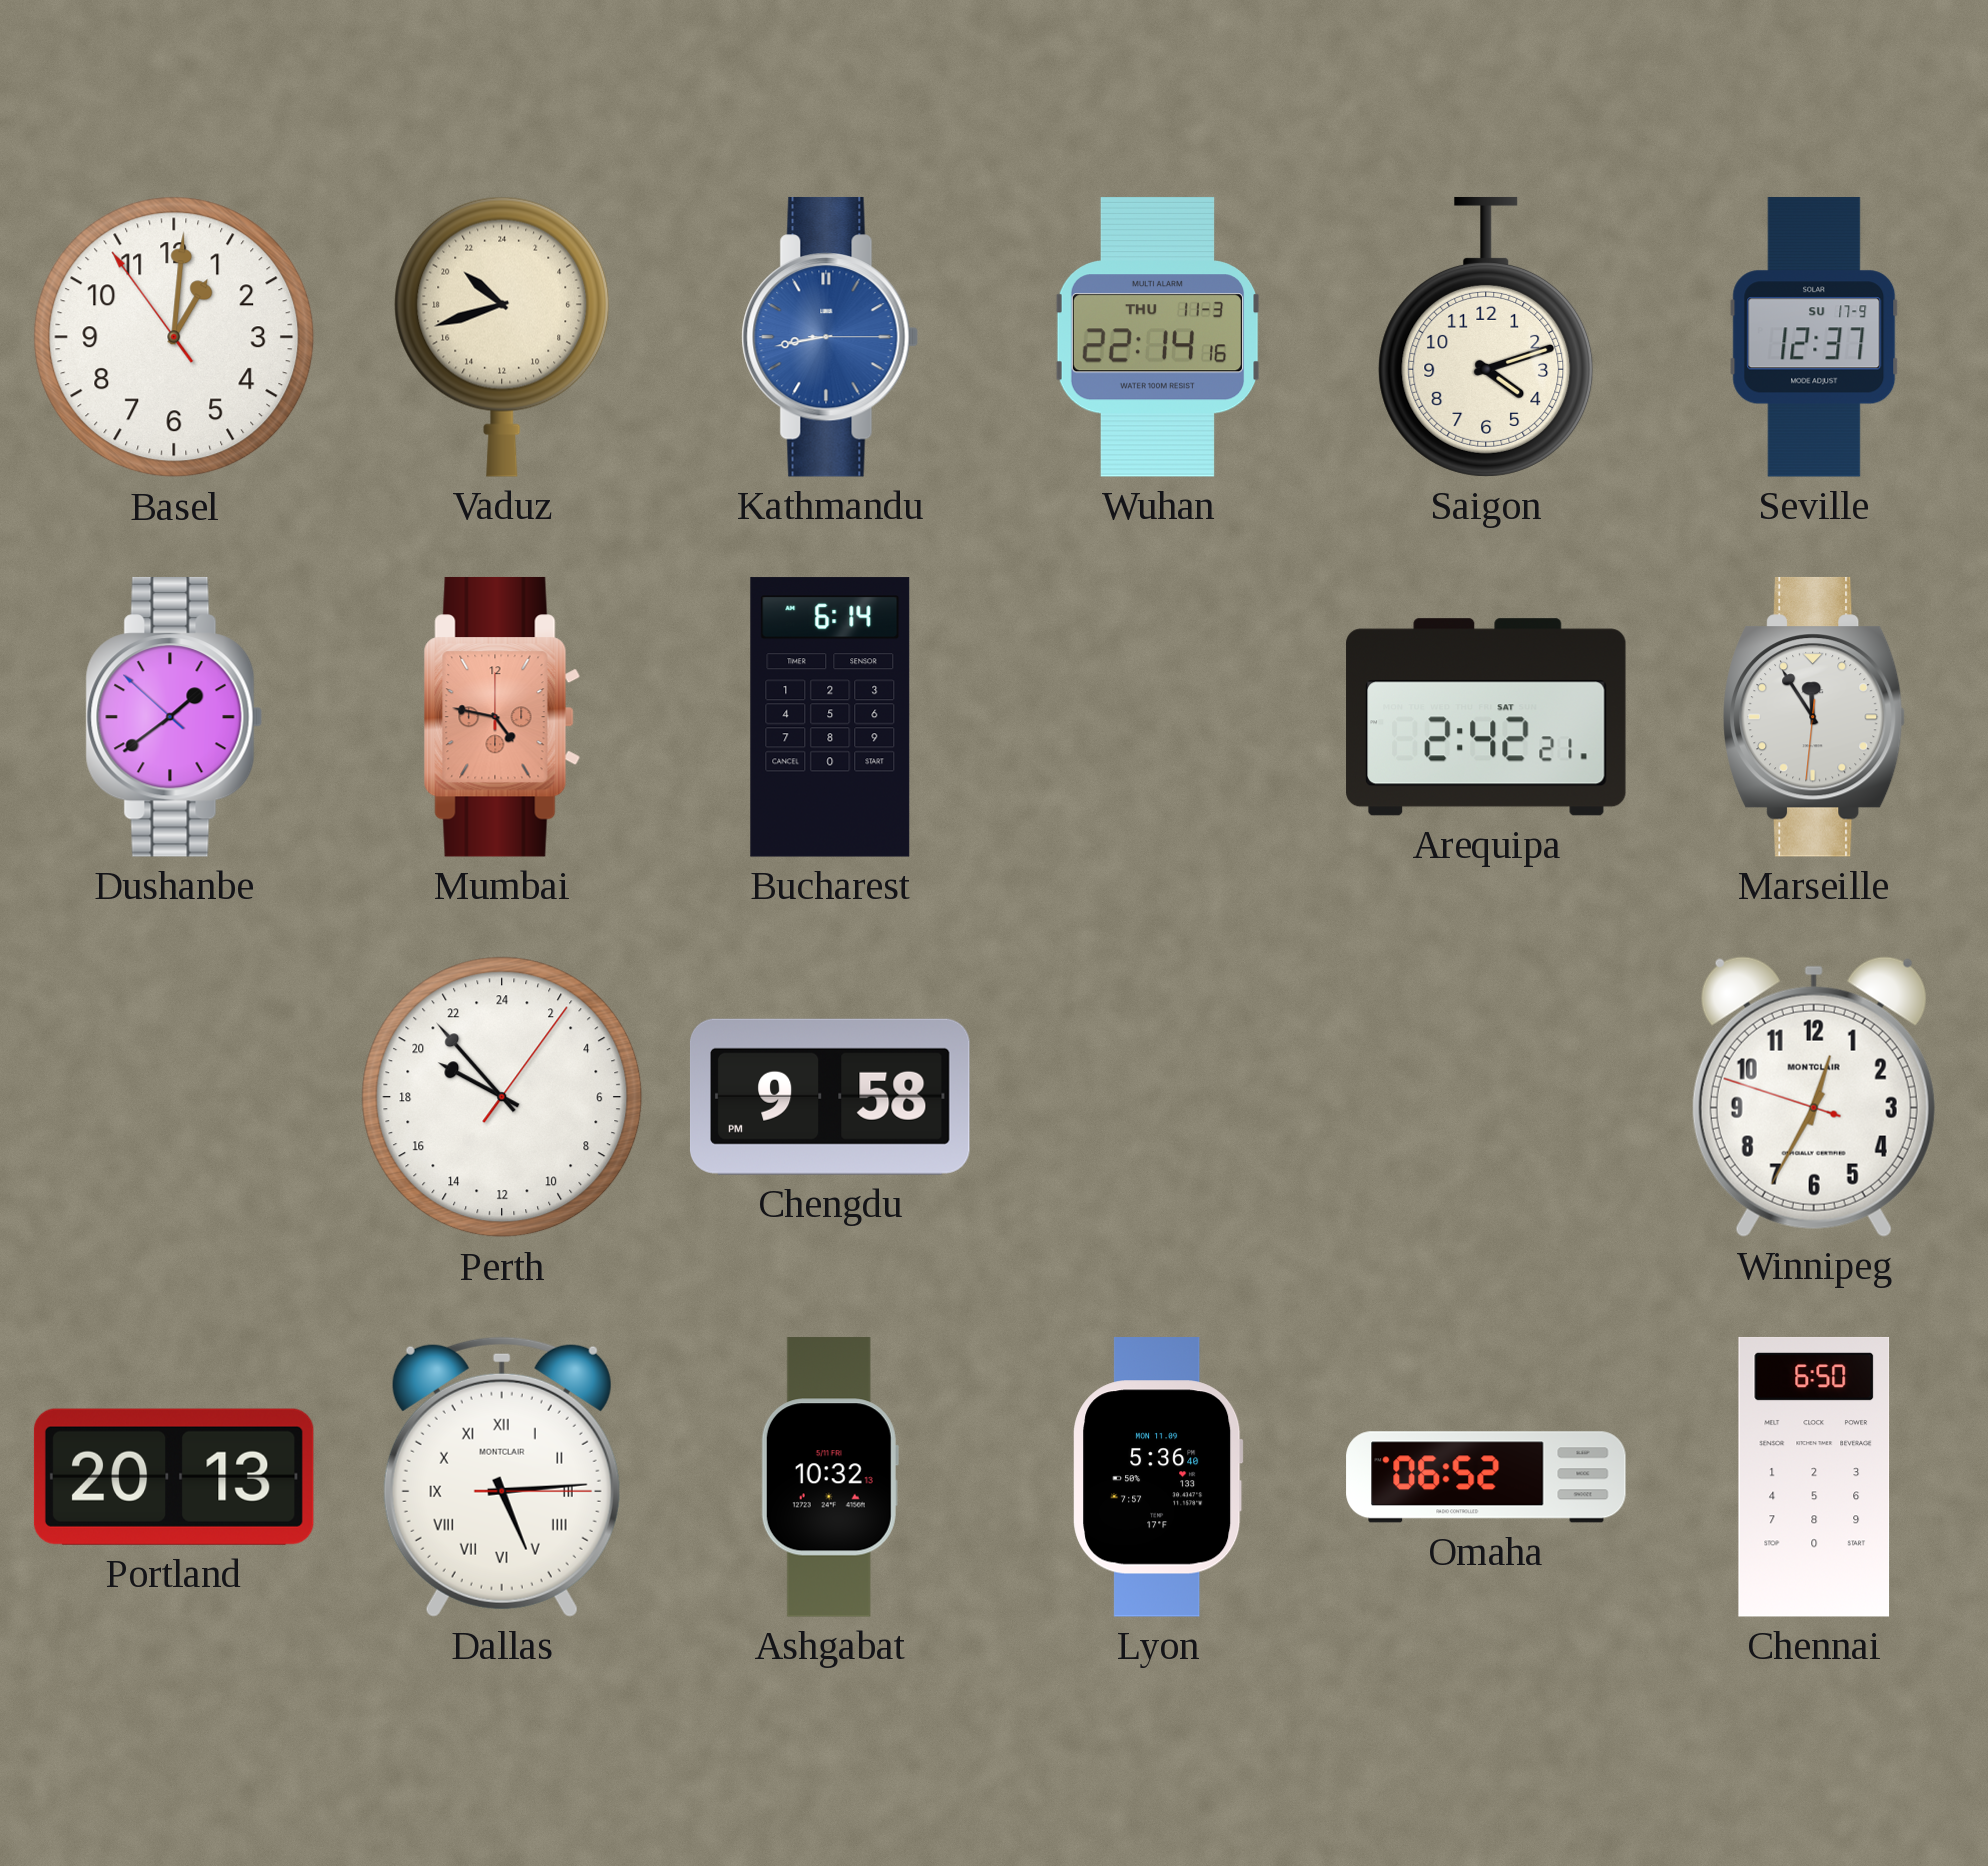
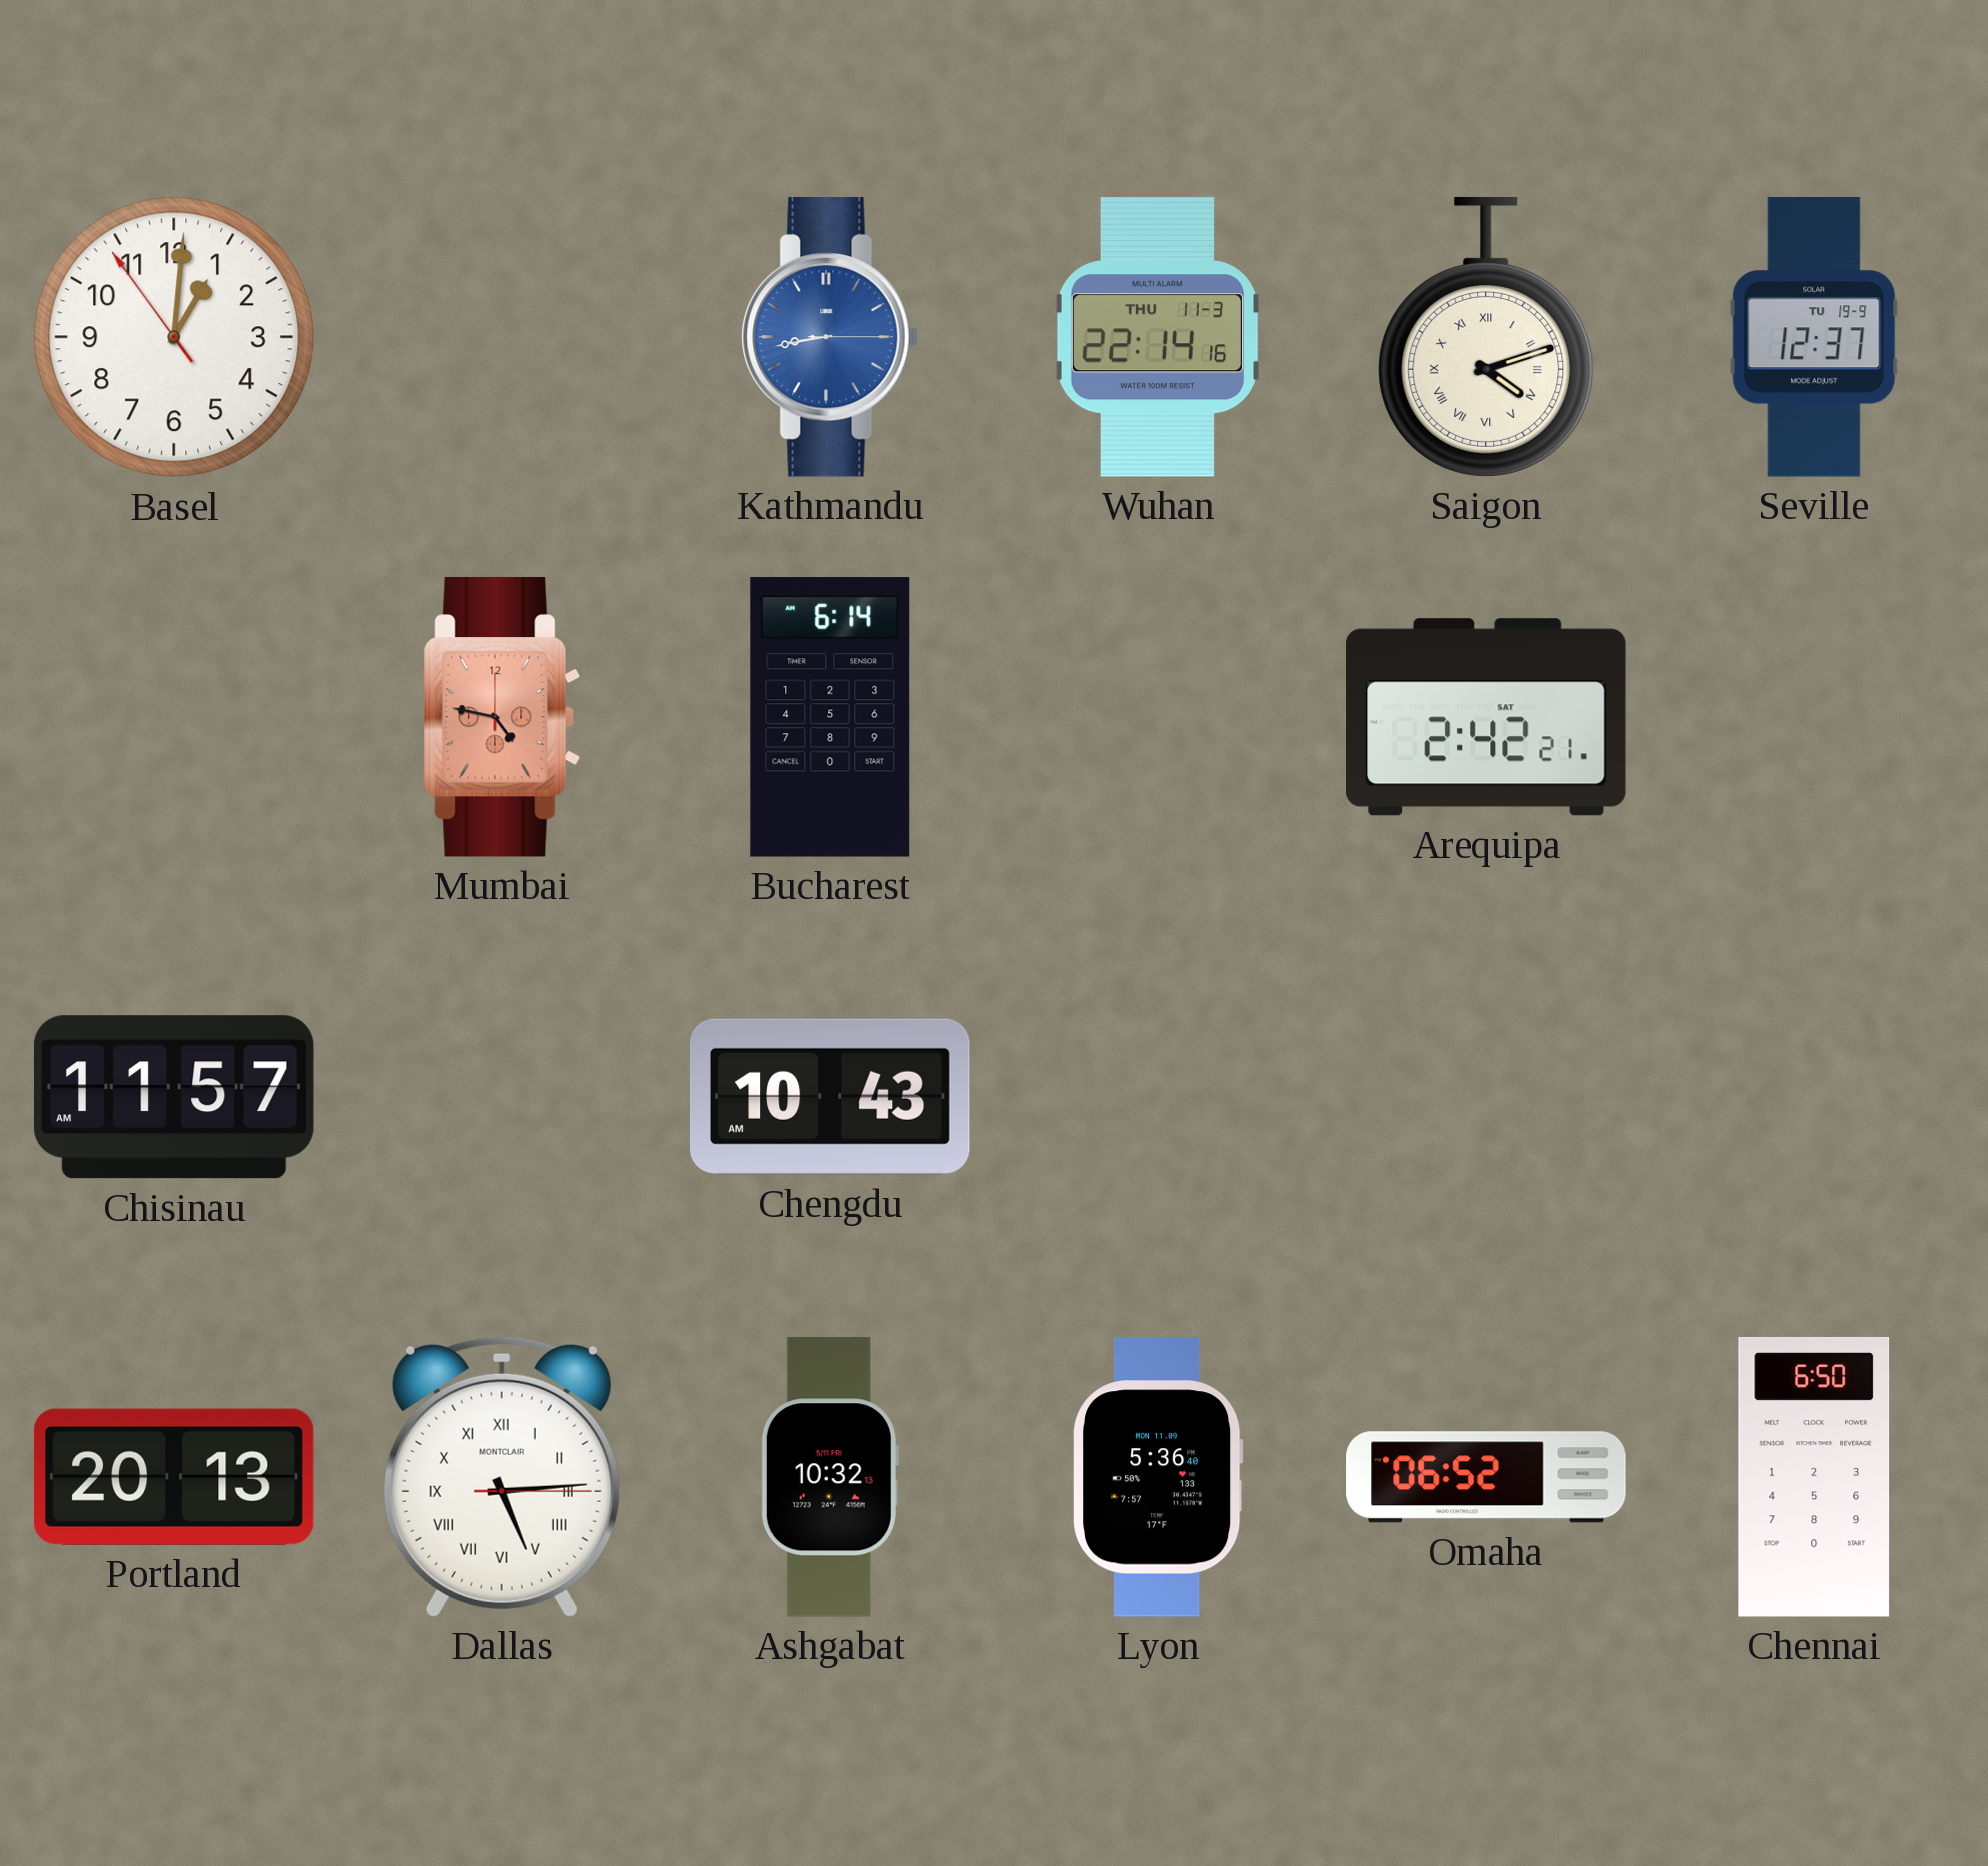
Vaduz: 20:42 -> none
Saigon numerals: Arabic -> Roman
Seville date: SU 17-9 -> TU 19-9
Dushanbe: 1:38 -> none
Marseille: 11:54 -> none
Chisinau: none -> 11:57
Perth: 19:53 -> none
Chengdu: 9:58 -> 10:43
Winnipeg: 12:34 -> none
